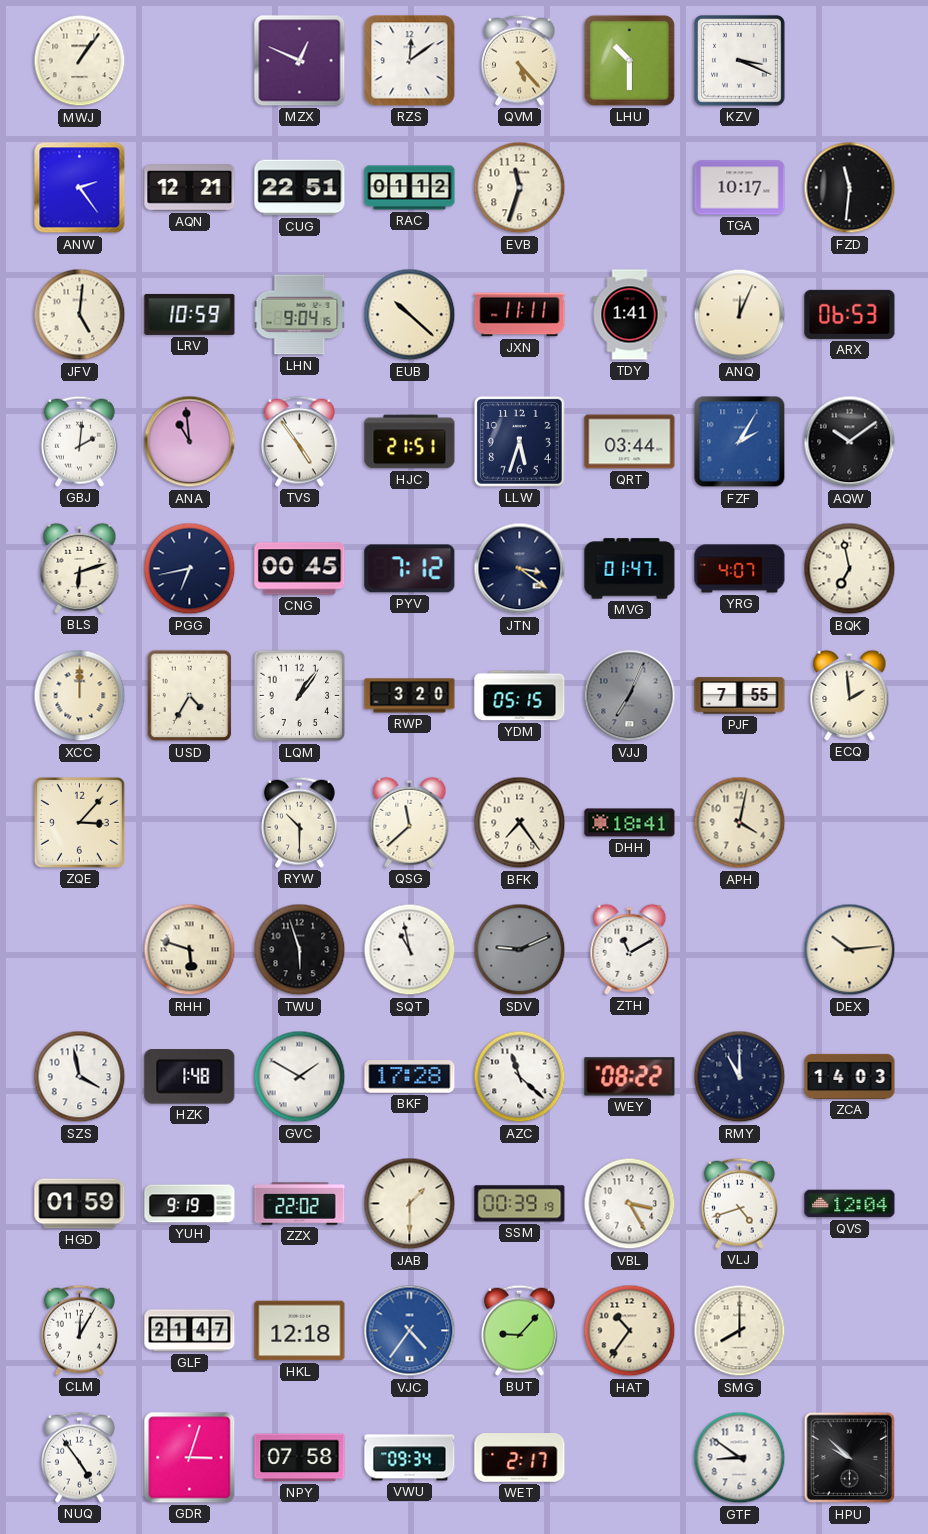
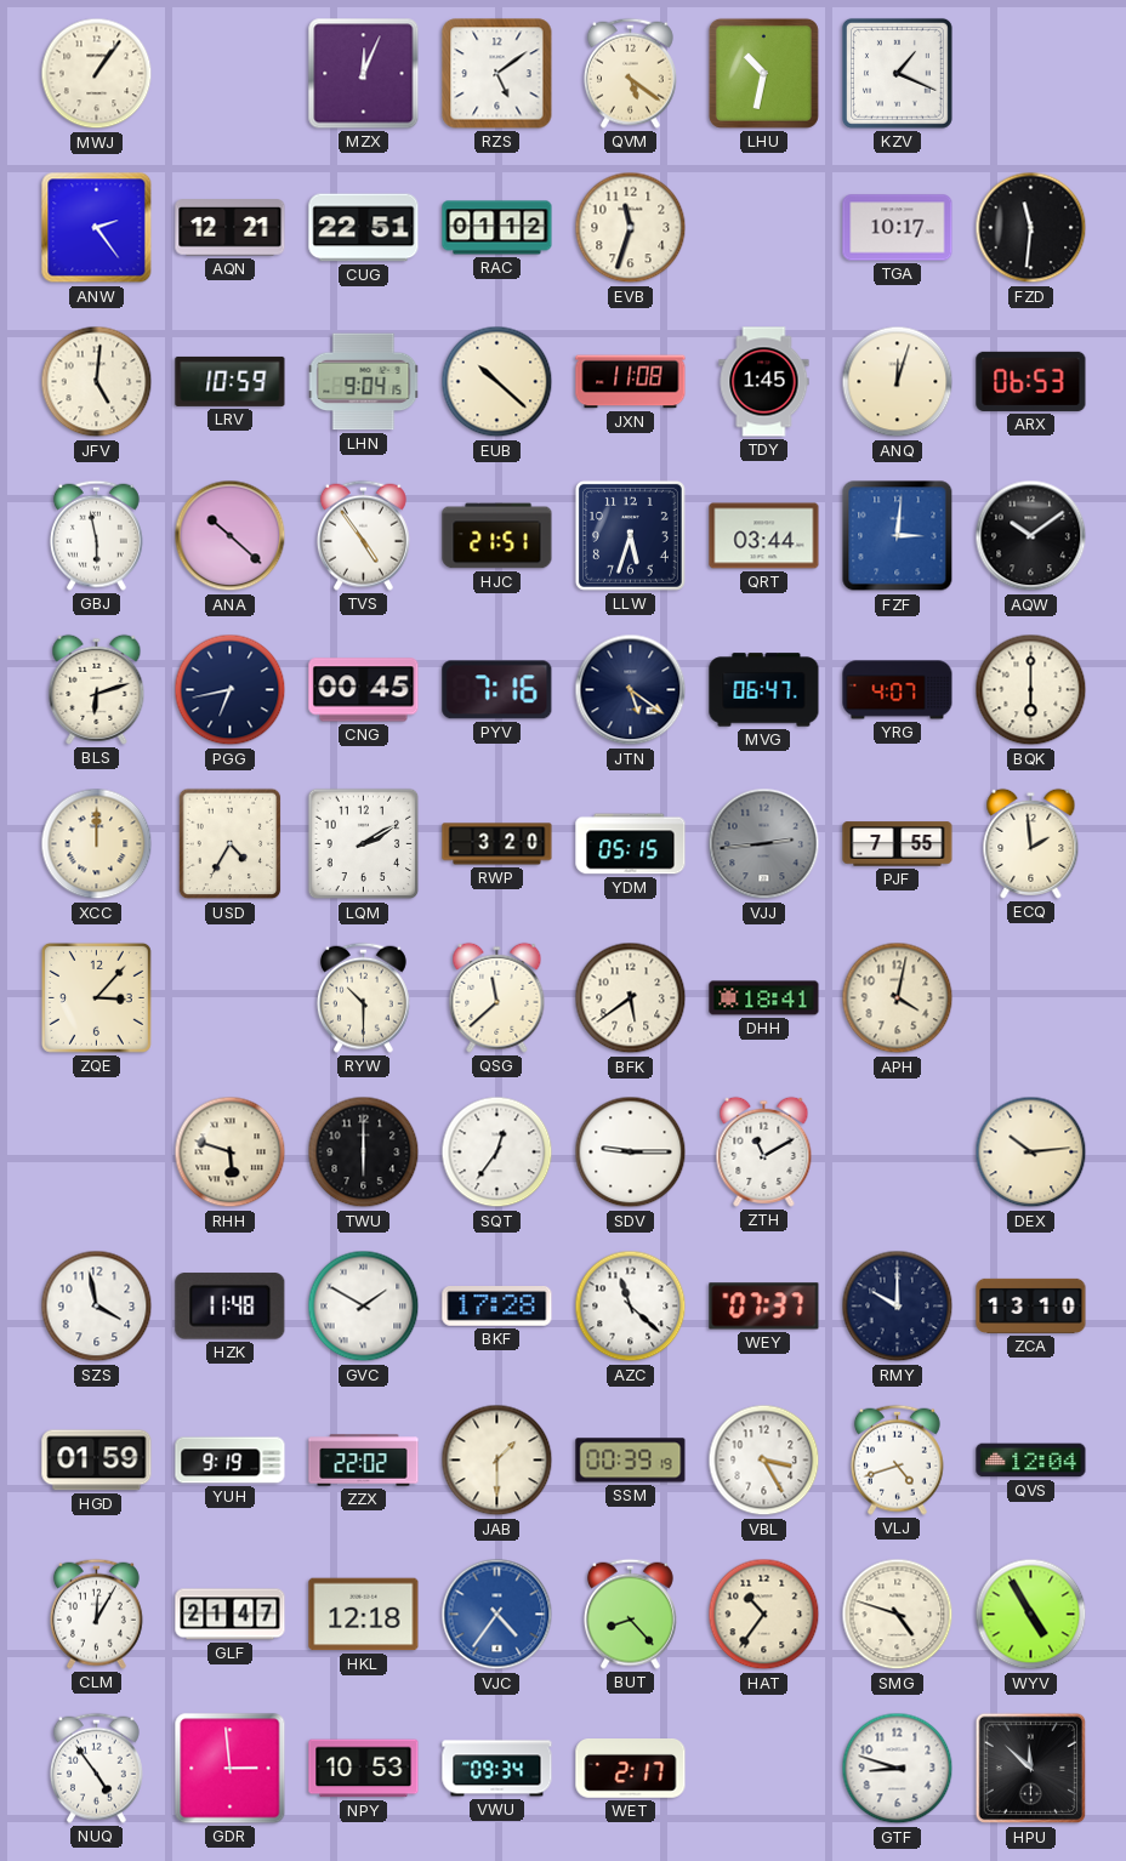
MZX: 12:49 -> 12:04
RZS: 12:09 -> 5:09
QVM: 5:23 -> 5:21
LHU: 10:30 -> 10:32
KZV: 3:19 -> 1:19
JXN: 11:11 -> 11:08
TDY: 1:41 -> 1:45
ANQ: 12:04 -> 12:03
GBJ: 2:01 -> 5:58
ANA: 10:59 -> 10:22
FZF: 2:05 -> 3:01
PYV: 7:12 -> 7:16
JTN: 3:21 -> 5:21
MVG: 01:47 -> 06:47
BQK: 6:58 -> 6:00
LQM: 1:06 -> 2:10
VJJ: 7:04 -> 2:44
BFK: 7:24 -> 5:39
TWU: 5:57 -> 6:00
SQT: 10:58 -> 12:36
SDV: 9:11 -> 9:15
SDV dial: grey -> white
HZK: 1:48 -> 11:48
WEY: 08:22 -> 07:37
RMY: 11:00 -> 10:00
ZCA: 14:03 -> 13:10
BUT: 9:07 -> 8:23
SMG: 8:00 -> 4:48
WYV: none -> 4:55
GDR: 3:03 -> 2:59
NPY: 07:58 -> 10:53
GTF: 8:51 -> 8:48
HPU: 9:52 -> 11:52
